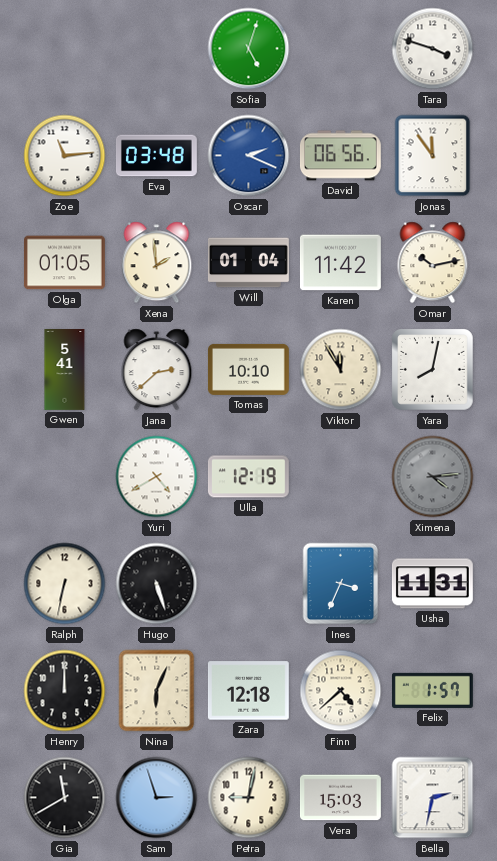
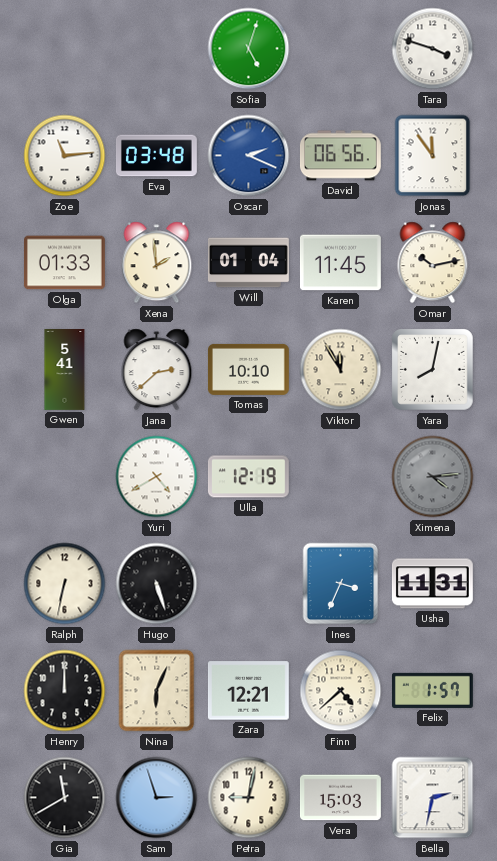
Olga: 01:05 -> 01:33
Karen: 11:42 -> 11:45
Zara: 12:18 -> 12:21
